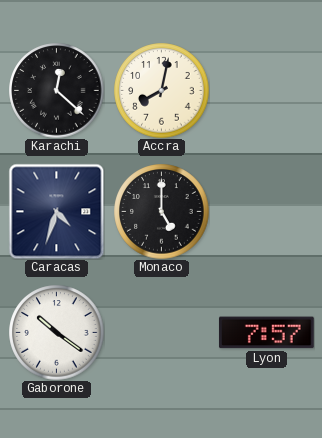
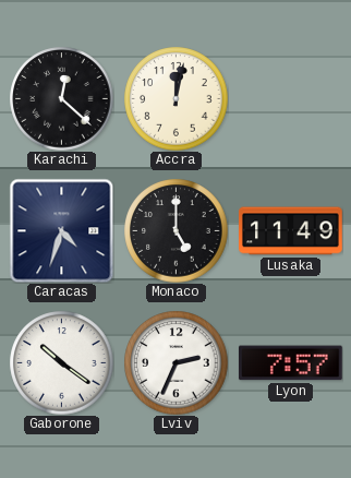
Accra: 8:02 -> 12:02
Lusaka: none -> 11:49
Lviv: none -> 2:34
